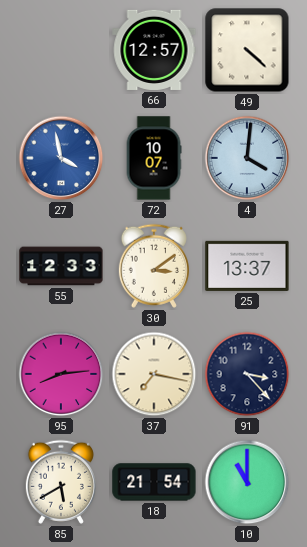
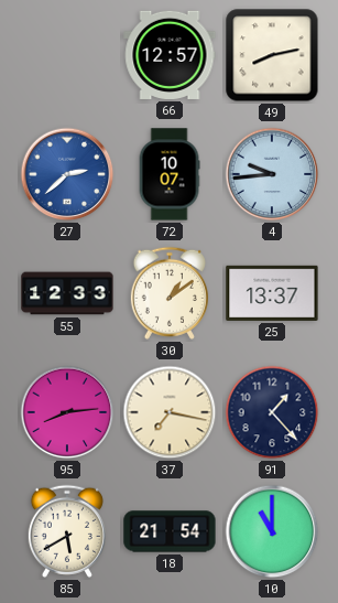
49: 4:22 -> 8:13
27: 3:58 -> 2:38
4: 4:01 -> 9:44
30: 3:09 -> 1:09
91: 3:23 -> 1:23
